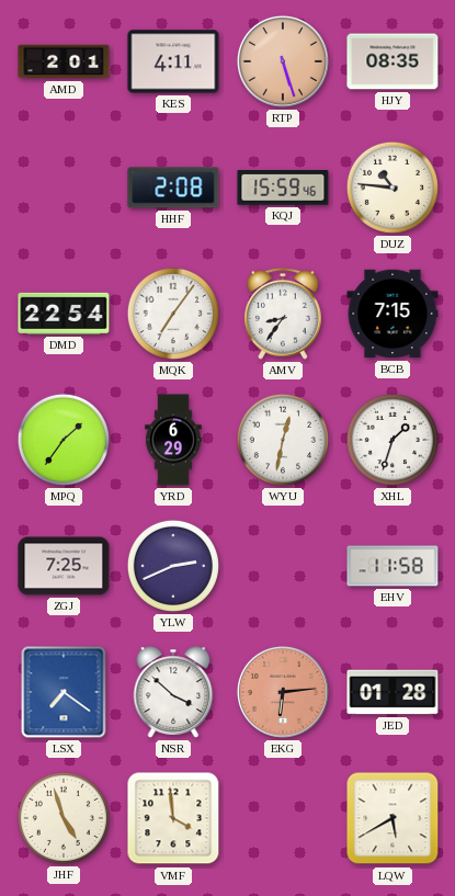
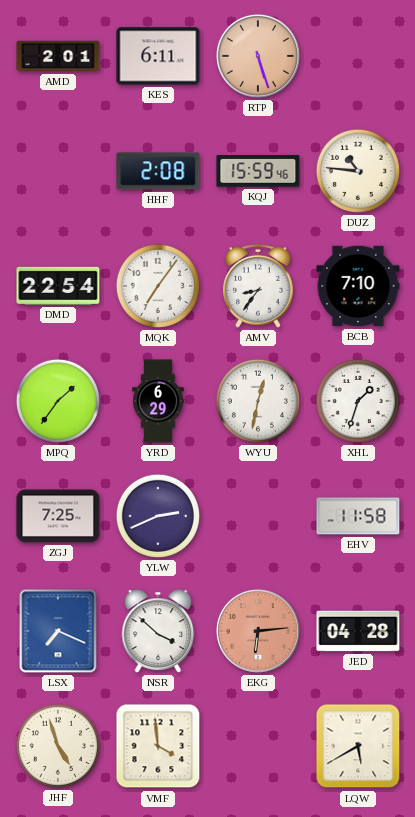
KES: 4:11 -> 6:11
HJY: 08:35 -> none
BCB: 7:15 -> 7:10
LSX: 7:21 -> 7:19
JED: 01:28 -> 04:28
